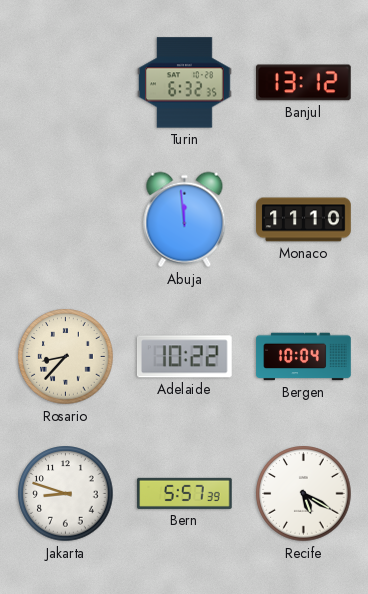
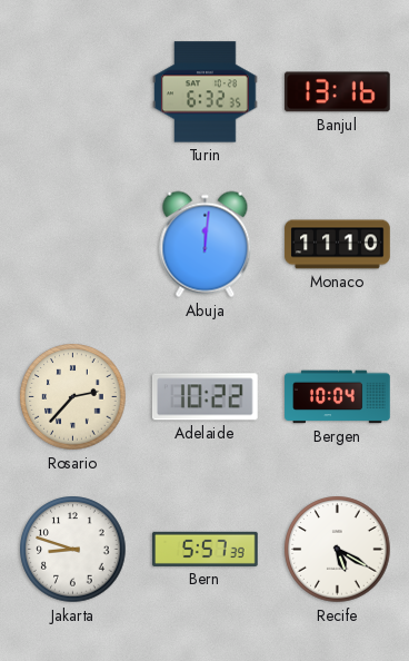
Banjul: 13:12 -> 13:16
Abuja: 11:59 -> 12:01
Rosario: 8:37 -> 2:37
